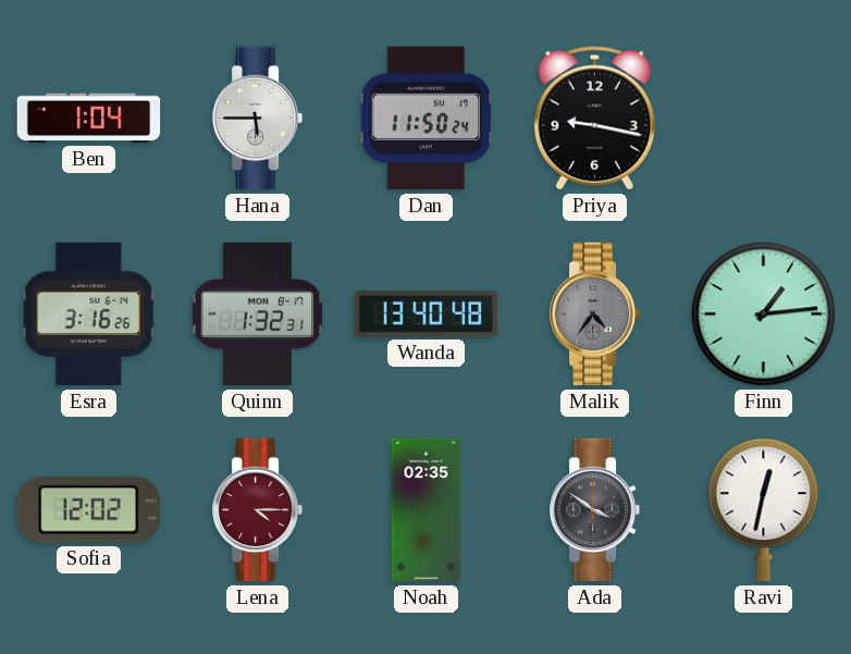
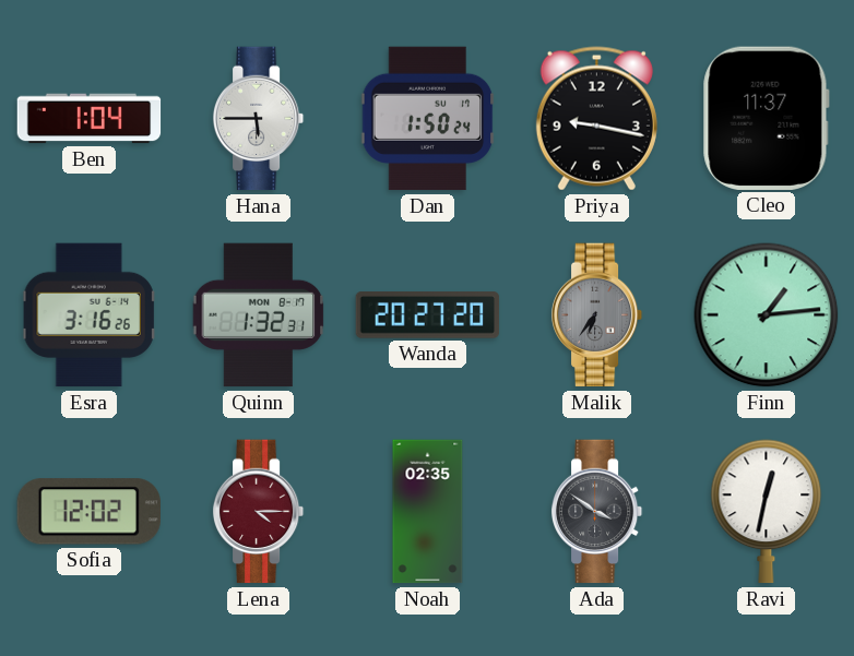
Dan: 11:50 -> 1:50
Cleo: none -> 11:37
Wanda: 13:40 -> 20:27
Malik: 4:36 -> 6:36
